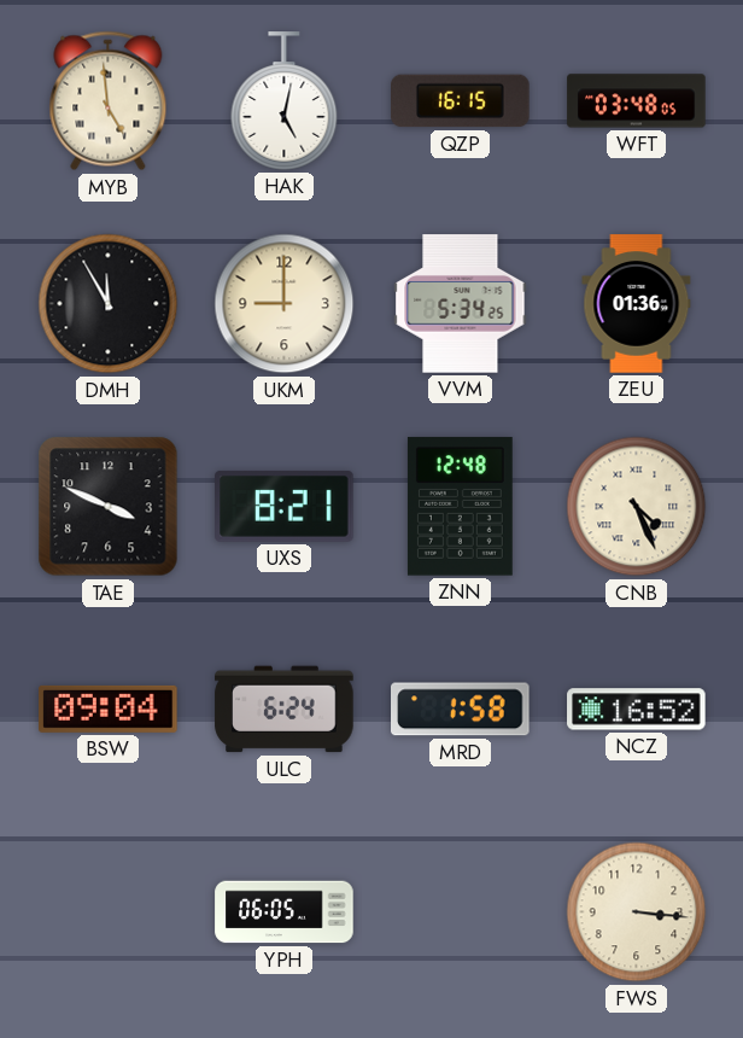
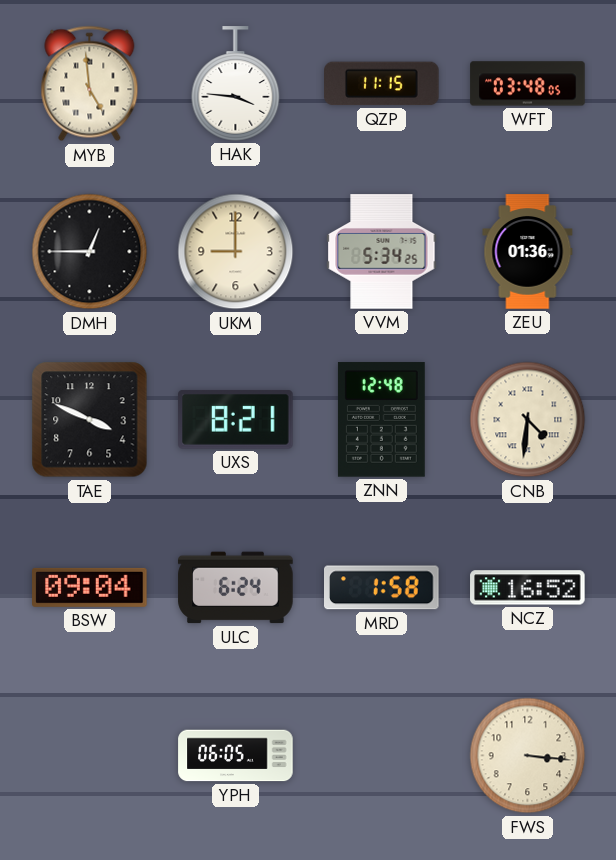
HAK: 5:02 -> 3:46
QZP: 16:15 -> 11:15
DMH: 11:55 -> 12:45
CNB: 4:26 -> 4:31
